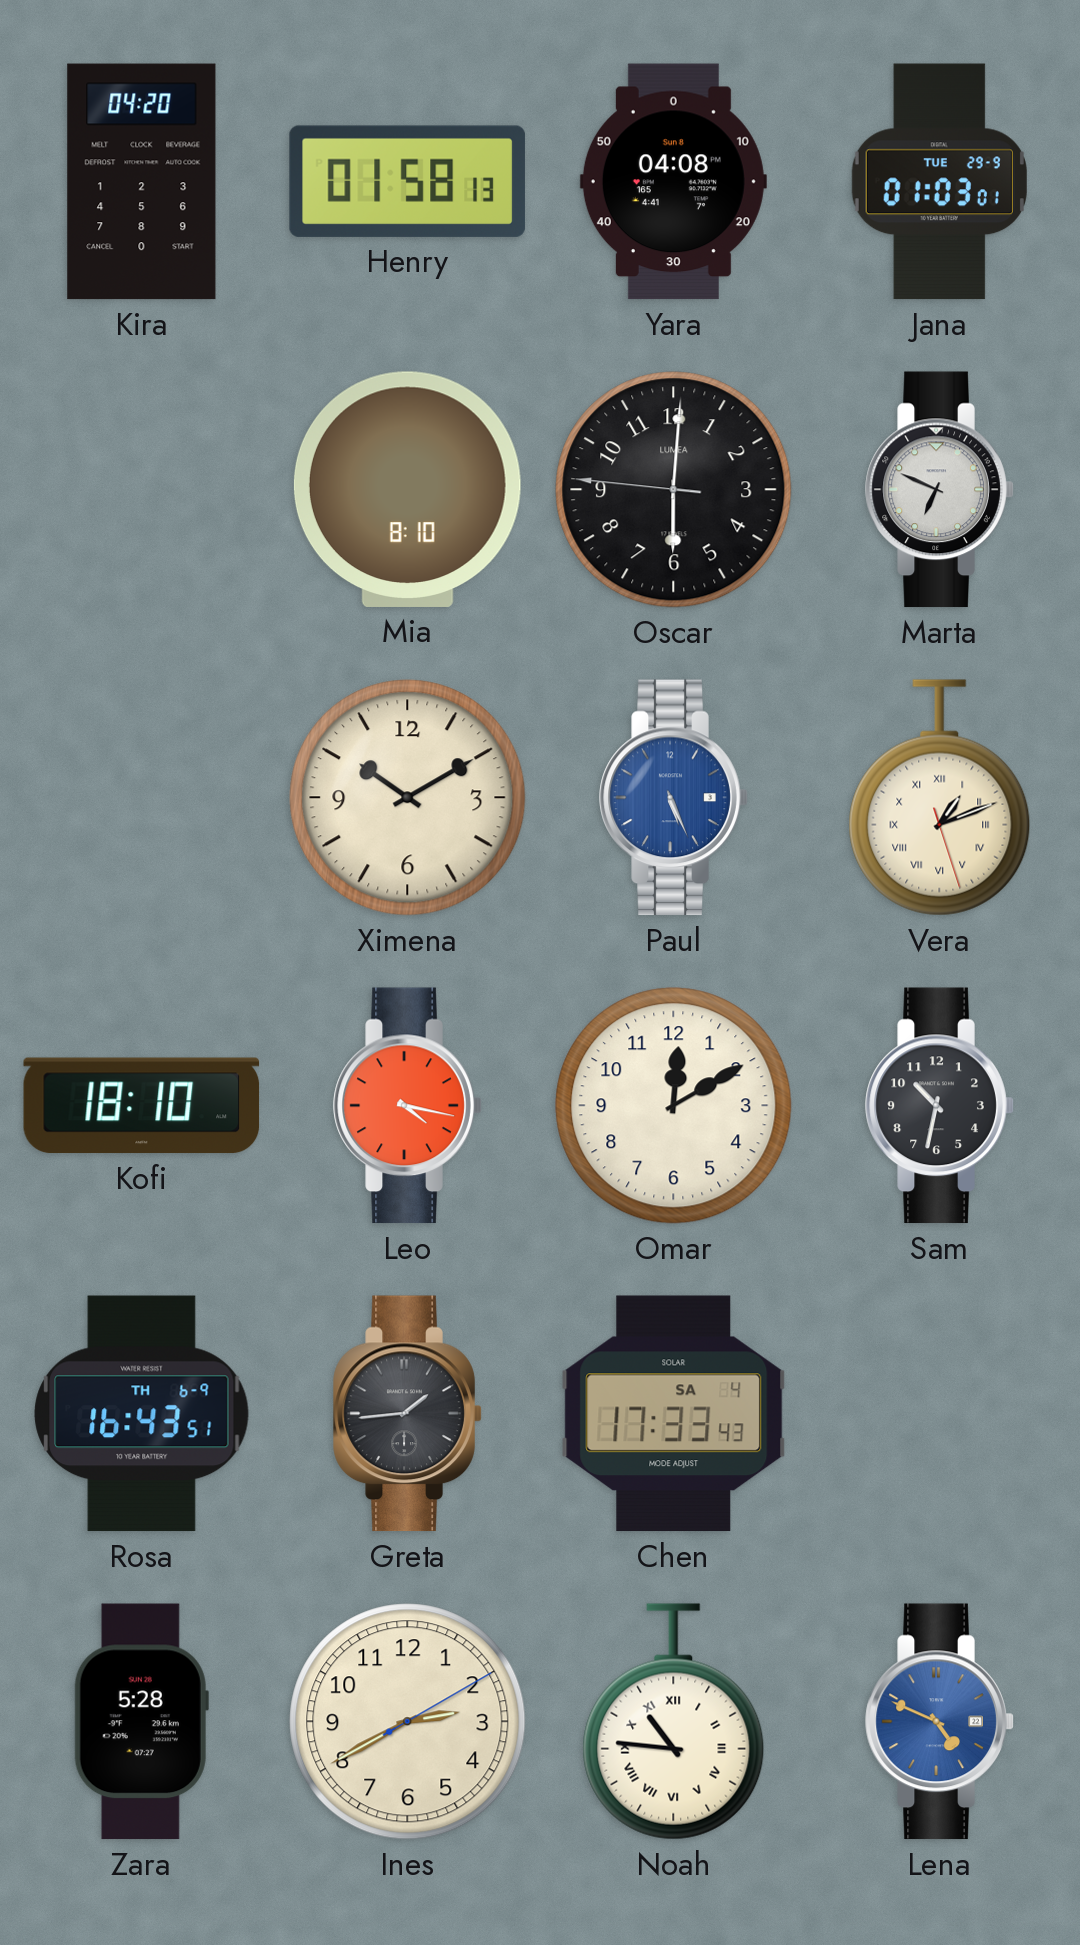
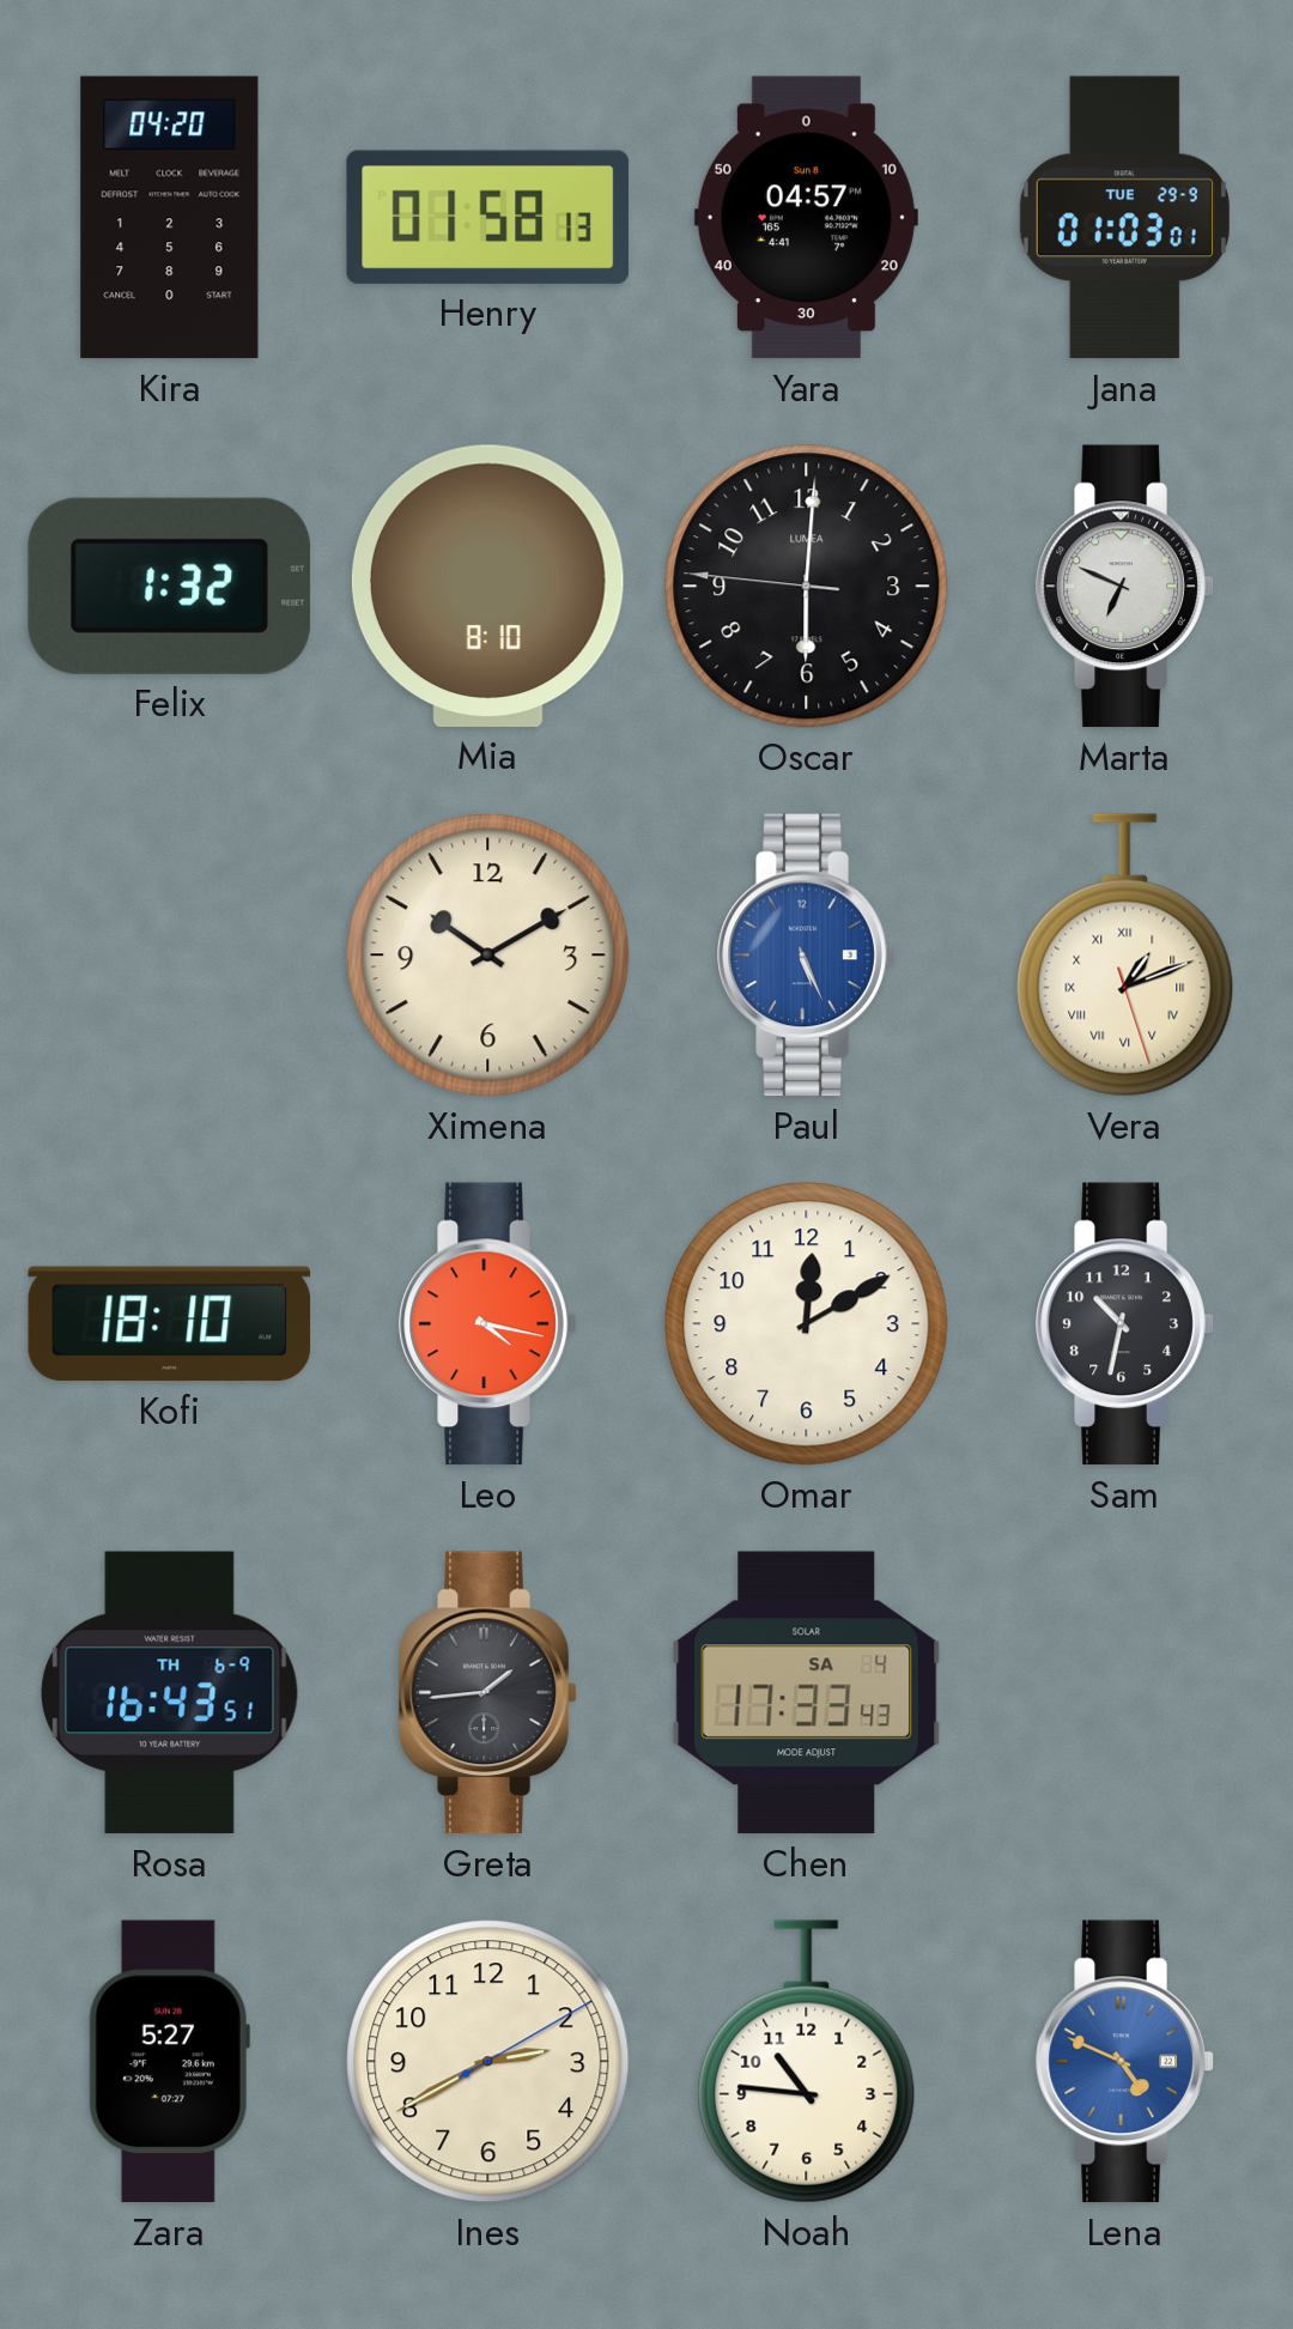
Yara: 04:08 -> 04:57
Felix: none -> 1:32
Zara: 5:28 -> 5:27
Noah numerals: Roman -> Arabic
